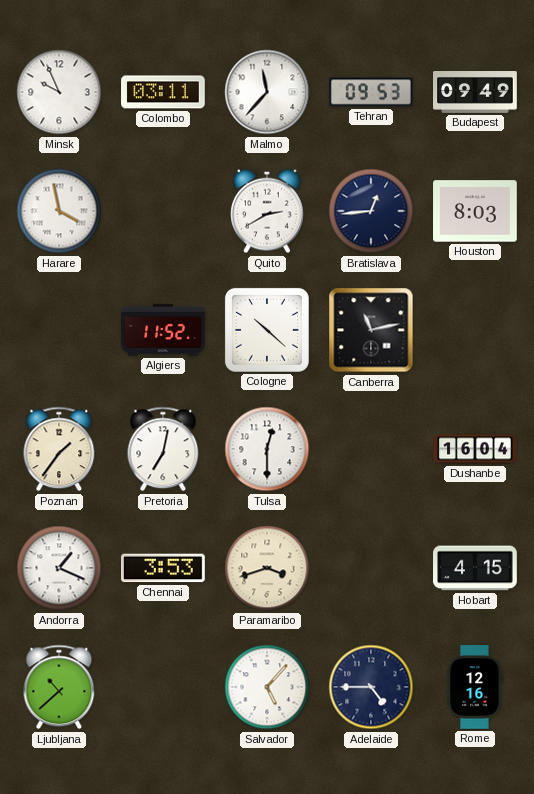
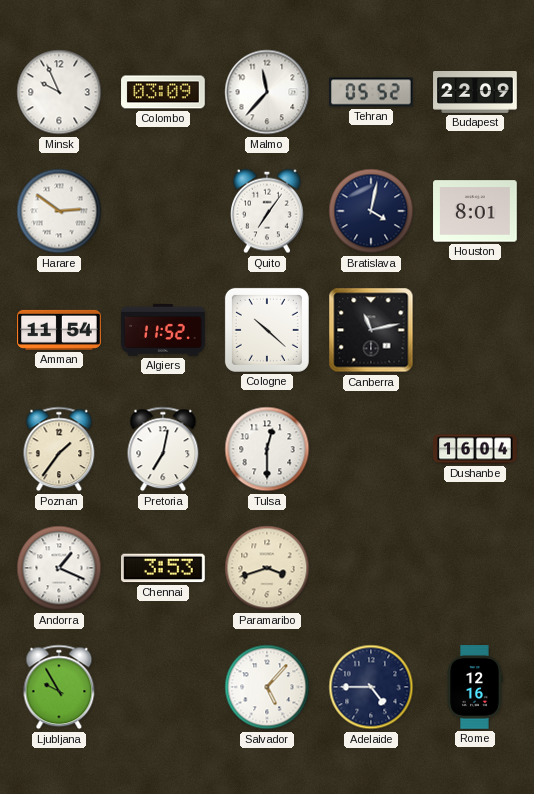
Colombo: 03:11 -> 03:09
Tehran: 09:53 -> 05:52
Budapest: 09:49 -> 22:09
Harare: 3:58 -> 2:51
Quito: 2:40 -> 7:06
Bratislava: 12:44 -> 4:02
Houston: 8:03 -> 8:01
Amman: none -> 11:54
Hobart: 4:15 -> none
Ljubljana: 10:38 -> 9:55
